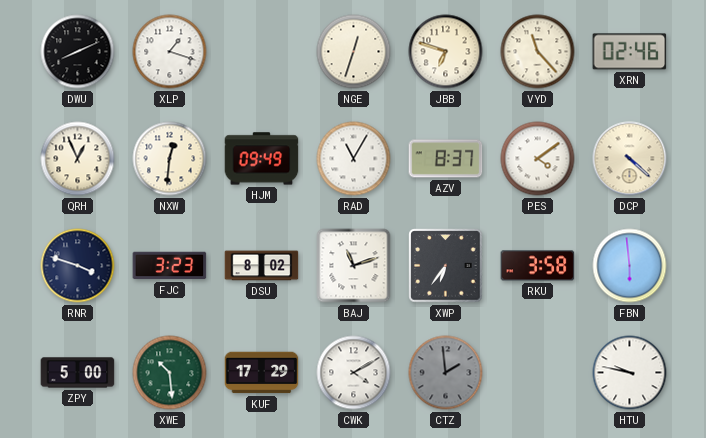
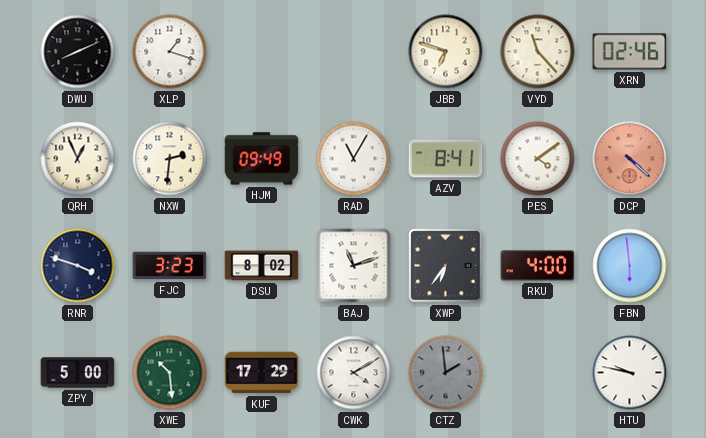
NGE: 12:33 -> none
NXW: 12:31 -> 2:31
AZV: 8:37 -> 8:41
DCP dial: cream -> salmon
RKU: 3:58 -> 4:00
